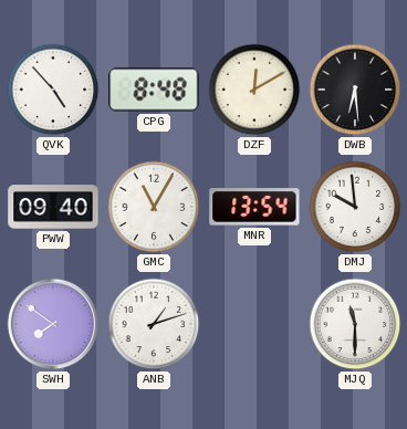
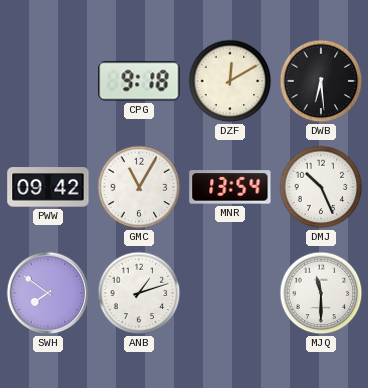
QVK: 4:53 -> none
CPG: 8:48 -> 9:18
PWW: 09:40 -> 09:42
DMJ: 9:59 -> 10:26
